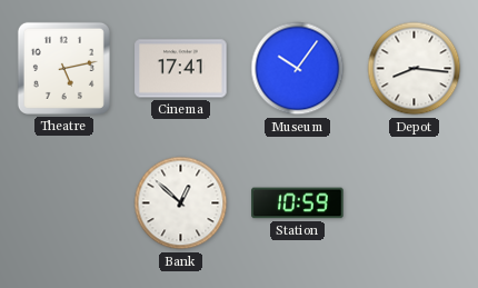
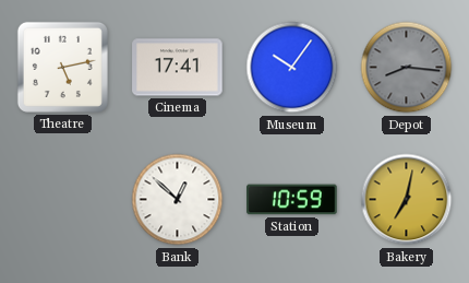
Depot dial: white -> grey
Bakery: none -> 7:02
